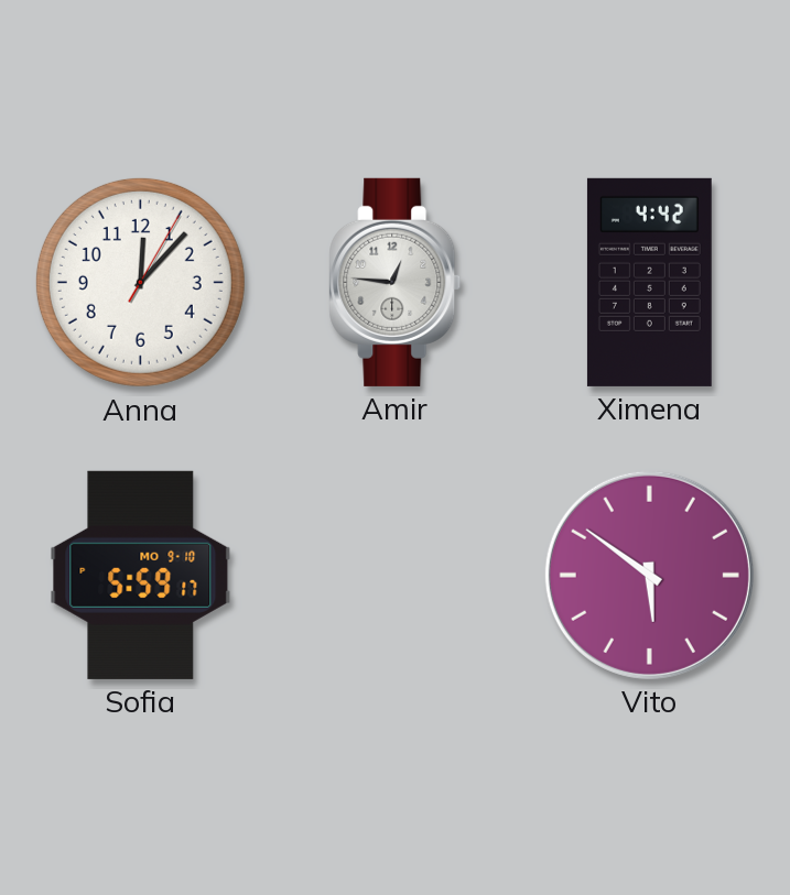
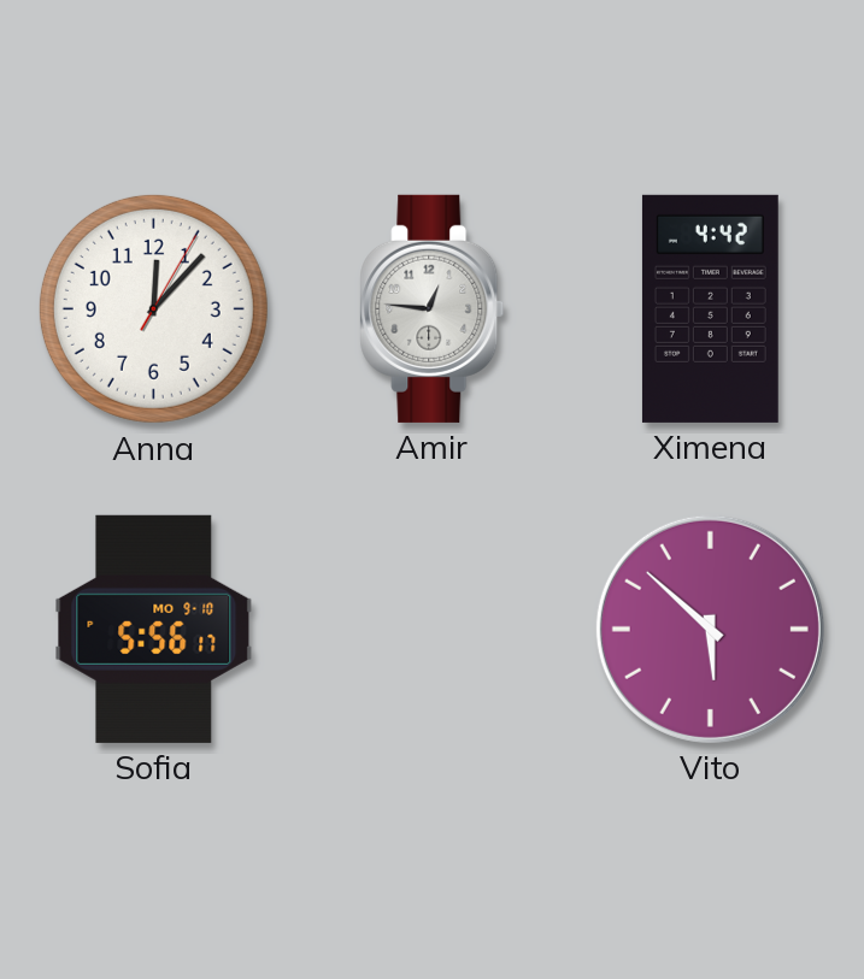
Sofia: 5:59 -> 5:56
Vito: 5:51 -> 5:52
